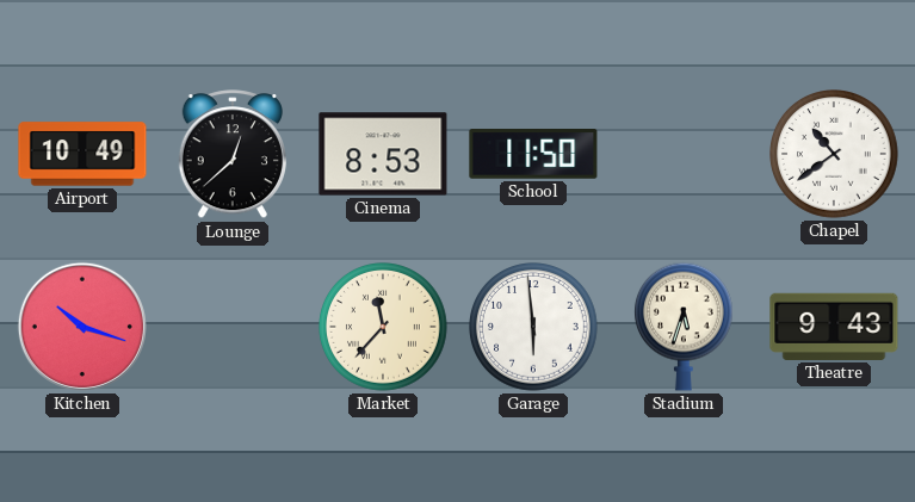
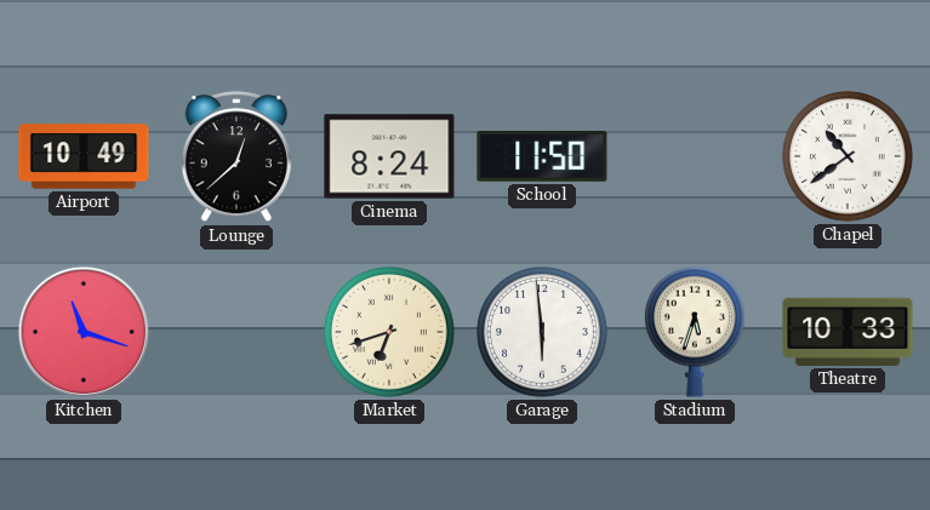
Cinema: 8:53 -> 8:24
Kitchen: 10:18 -> 11:18
Market: 11:37 -> 6:42
Theatre: 9:43 -> 10:33
